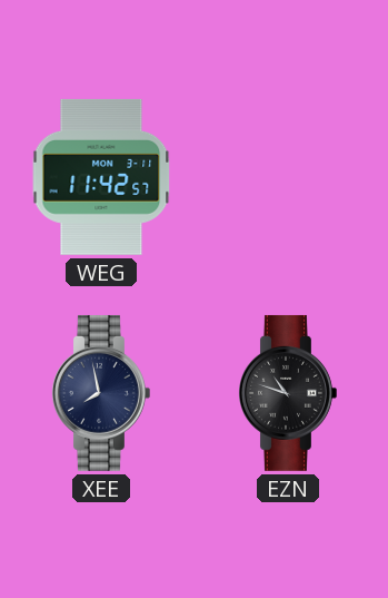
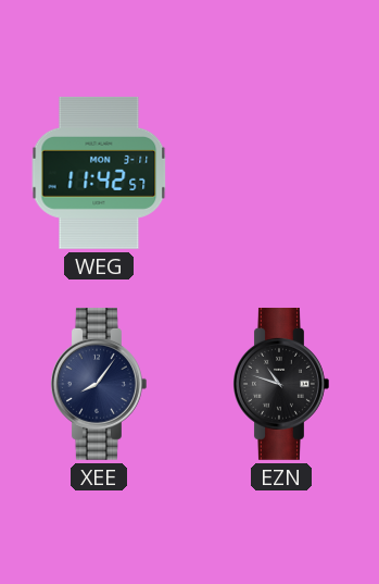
XEE: 7:58 -> 8:06
